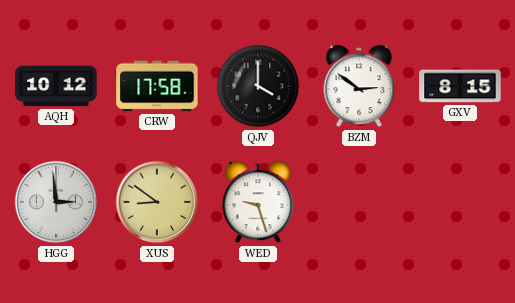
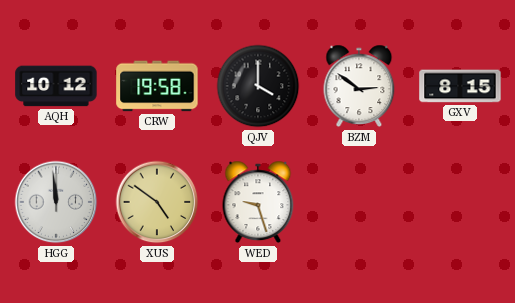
CRW: 17:58 -> 19:58
HGG: 2:59 -> 11:59
XUS: 8:51 -> 4:51
